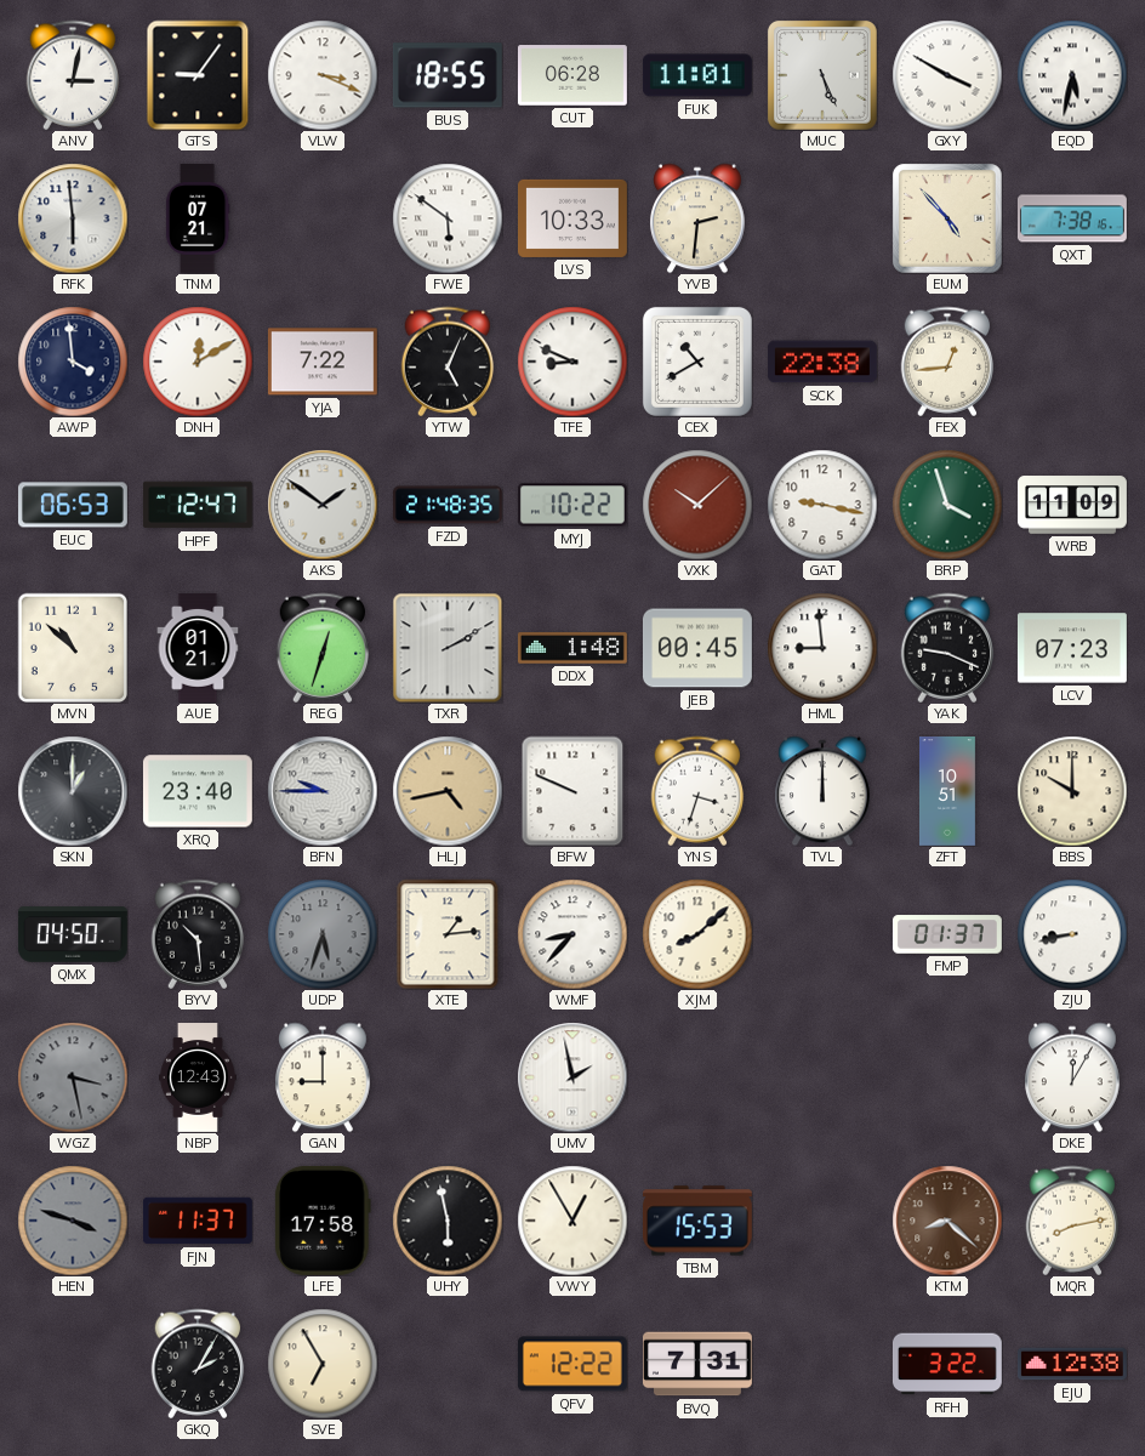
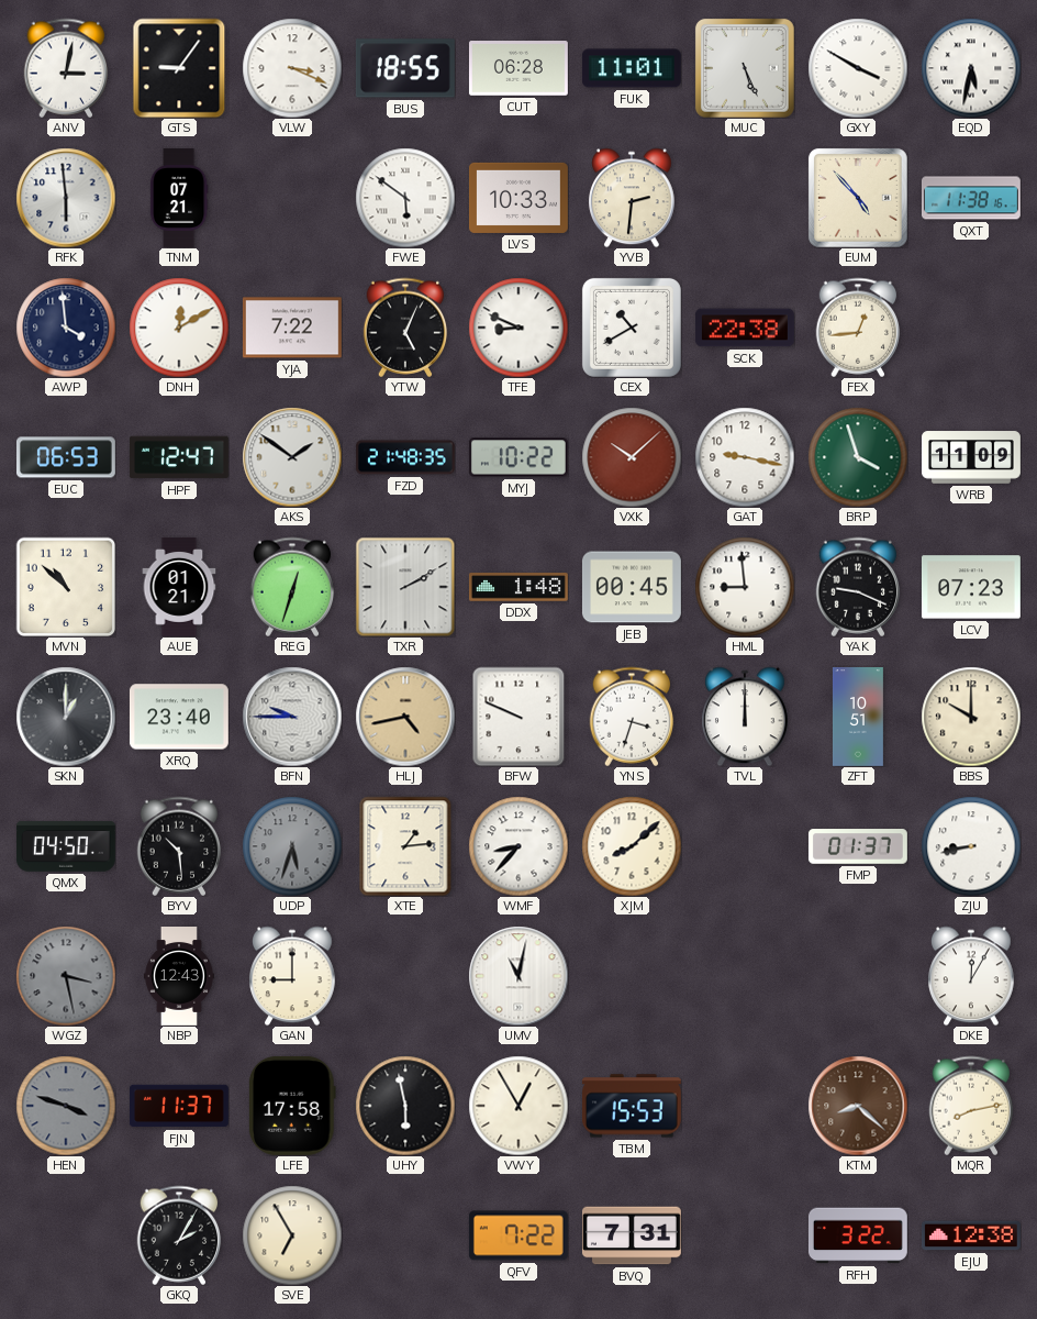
QXT: 7:38 -> 11:38
UMV: 1:58 -> 11:02
QFV: 12:22 -> 7:22
